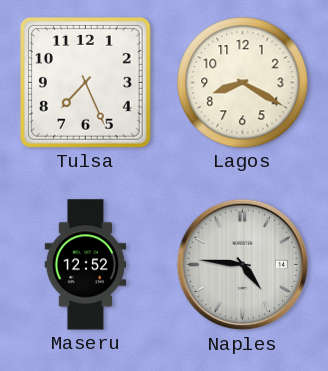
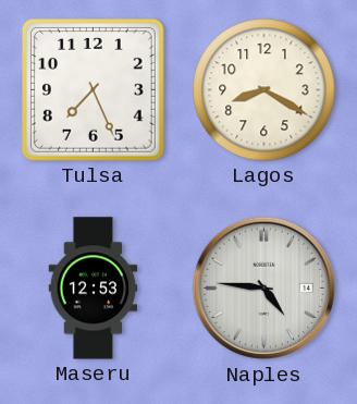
Maseru: 12:52 -> 12:53
